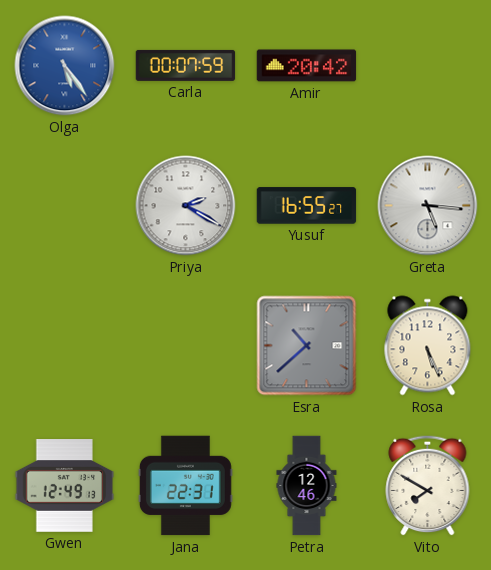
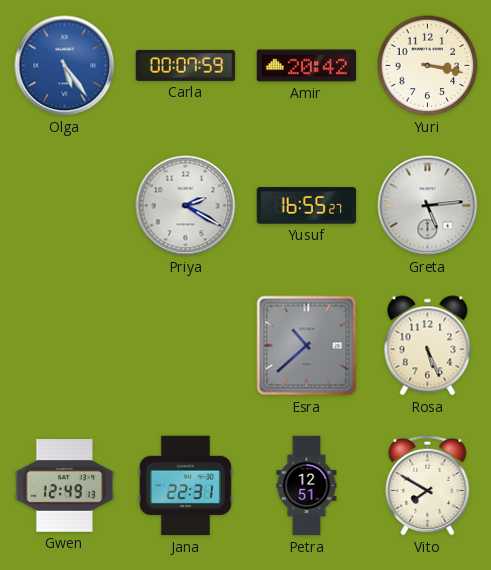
Yuri: none -> 3:17
Greta: 5:16 -> 5:14
Petra: 12:46 -> 12:51
